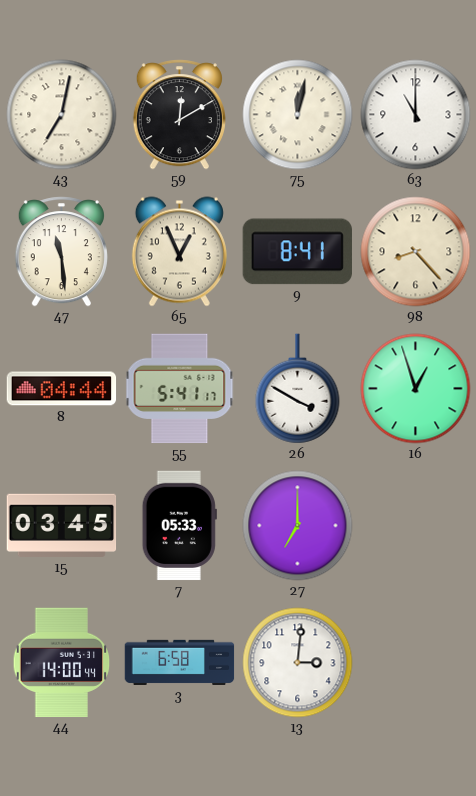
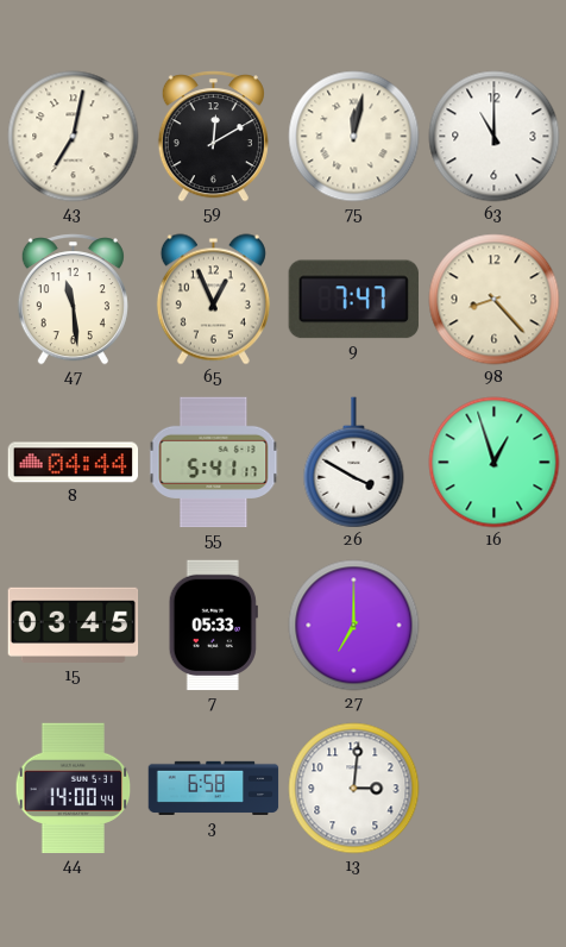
9: 8:41 -> 7:47
